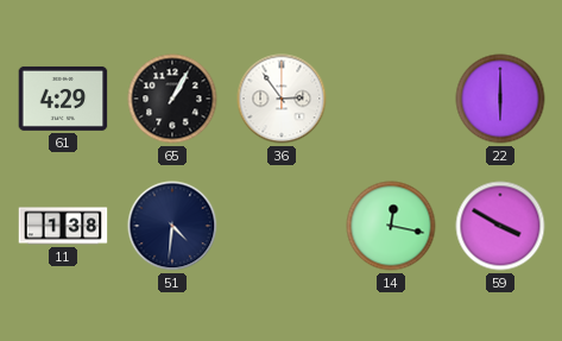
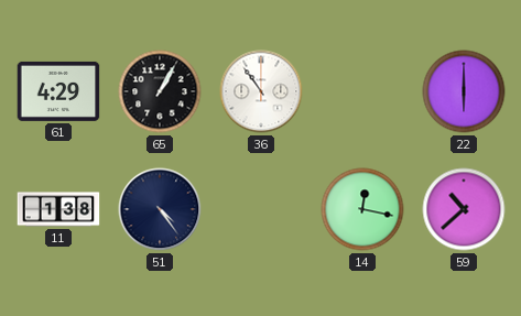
36: 2:54 -> 10:54
51: 4:31 -> 4:24
59: 3:50 -> 10:38
